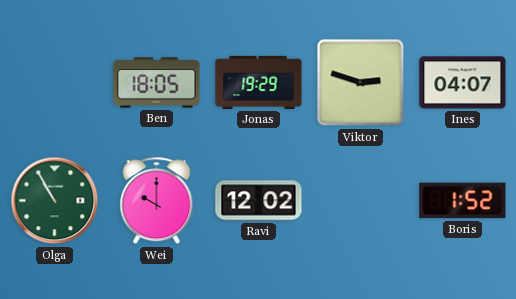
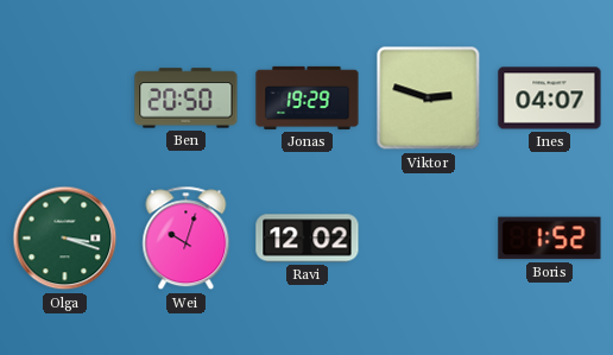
Ben: 18:05 -> 20:50
Olga: 10:55 -> 3:18
Wei: 10:00 -> 10:03
